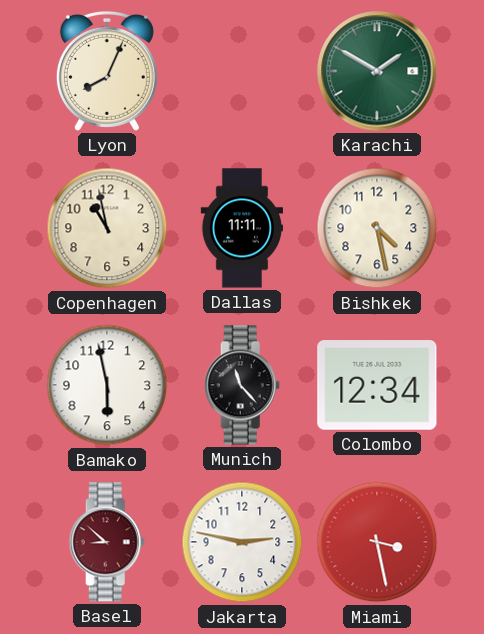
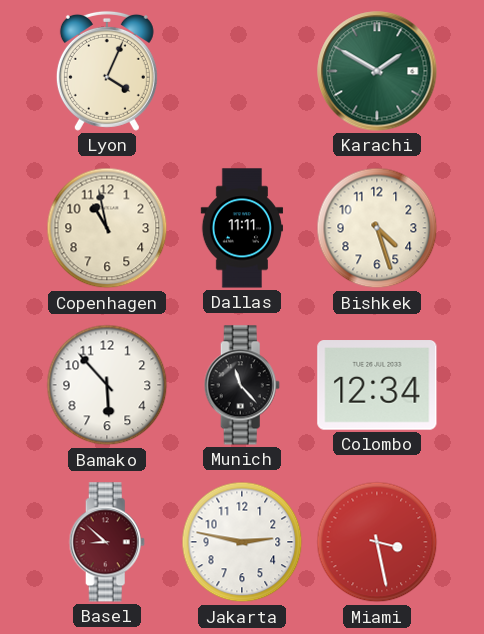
Lyon: 8:04 -> 4:04
Bishkek: 4:28 -> 4:27
Bamako: 5:58 -> 5:53
